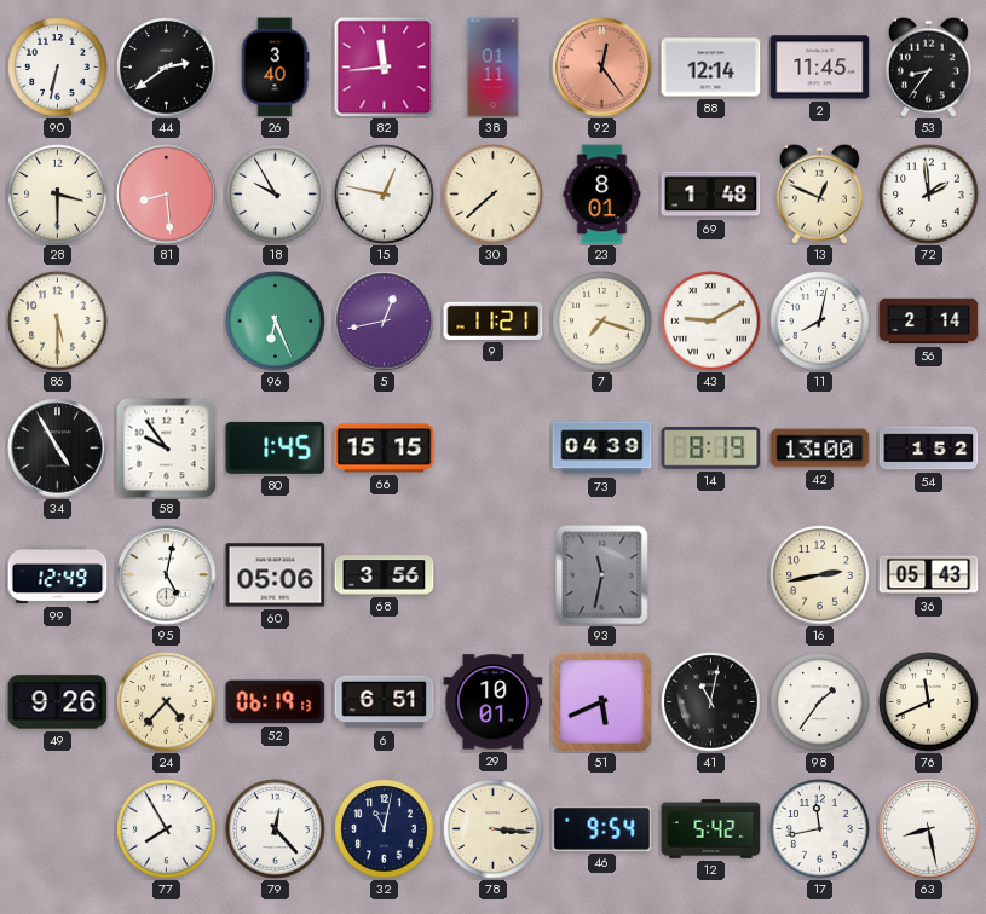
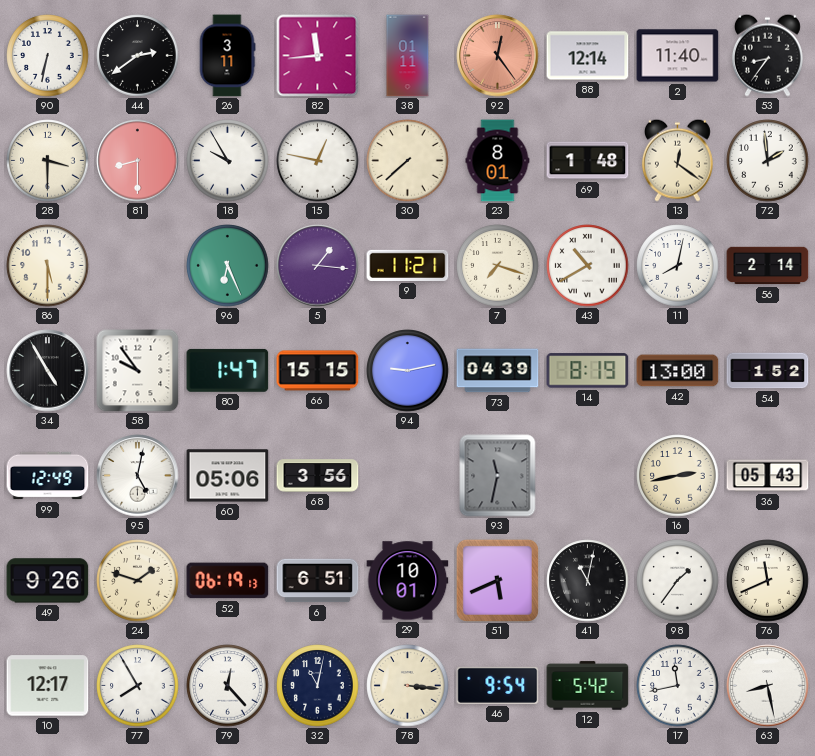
26: 3:40 -> 3:11
2: 11:45 -> 11:40
81: 8:29 -> 8:30
13: 12:49 -> 12:21
5: 12:43 -> 1:16
43: 9:10 -> 10:40
80: 1:45 -> 1:47
94: none -> 9:13
24: 4:37 -> 1:48
10: none -> 12:17
